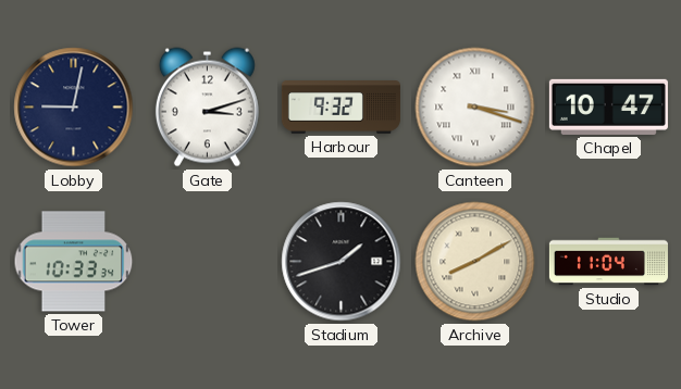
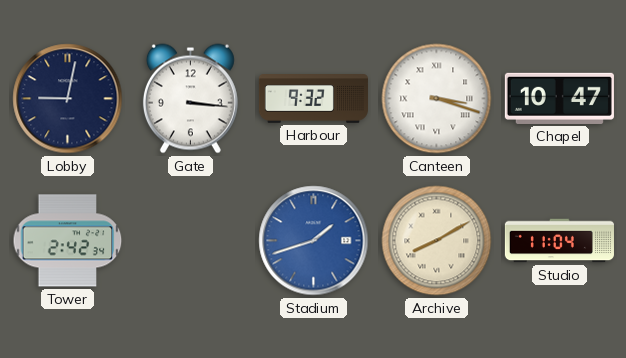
Gate: 3:12 -> 3:16
Tower: 10:33 -> 2:42
Stadium dial: black -> blue
